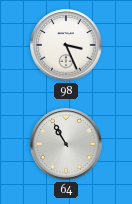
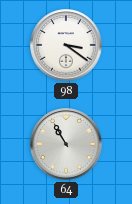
98: 3:26 -> 3:21
